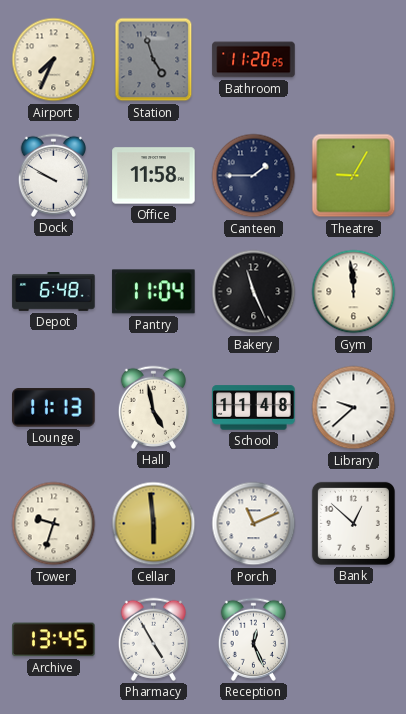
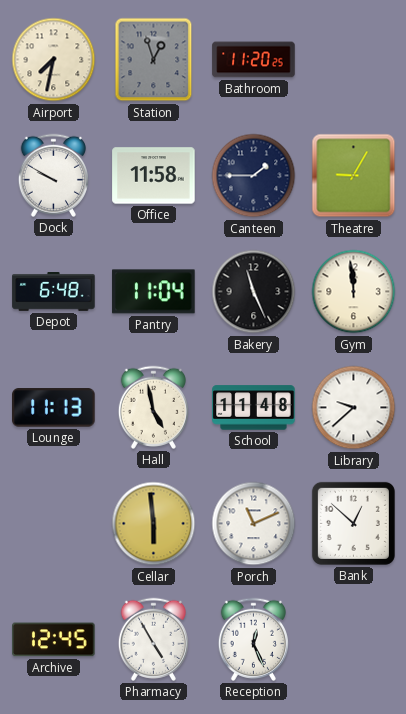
Airport: 7:34 -> 7:32
Station: 4:57 -> 12:57
Tower: 9:33 -> none
Archive: 13:45 -> 12:45
